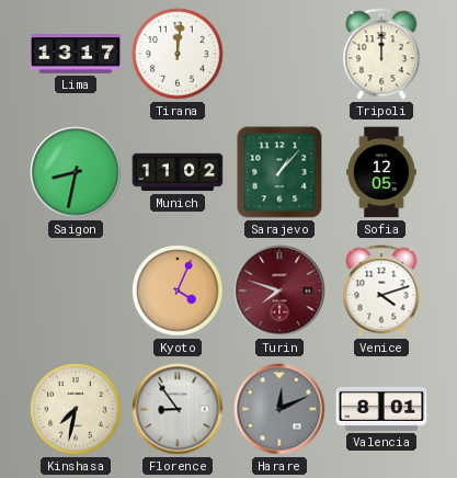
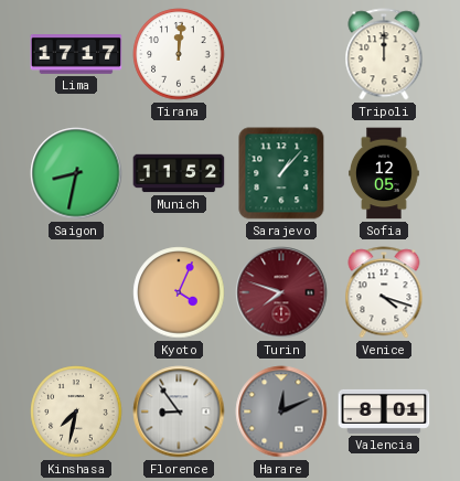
Lima: 13:17 -> 17:17
Munich: 11:02 -> 11:52
Venice: 4:12 -> 4:18
